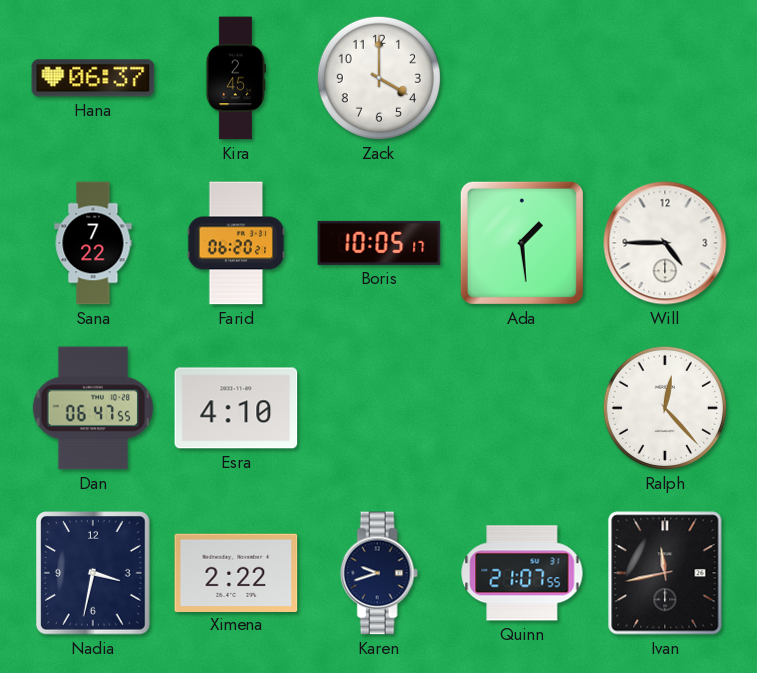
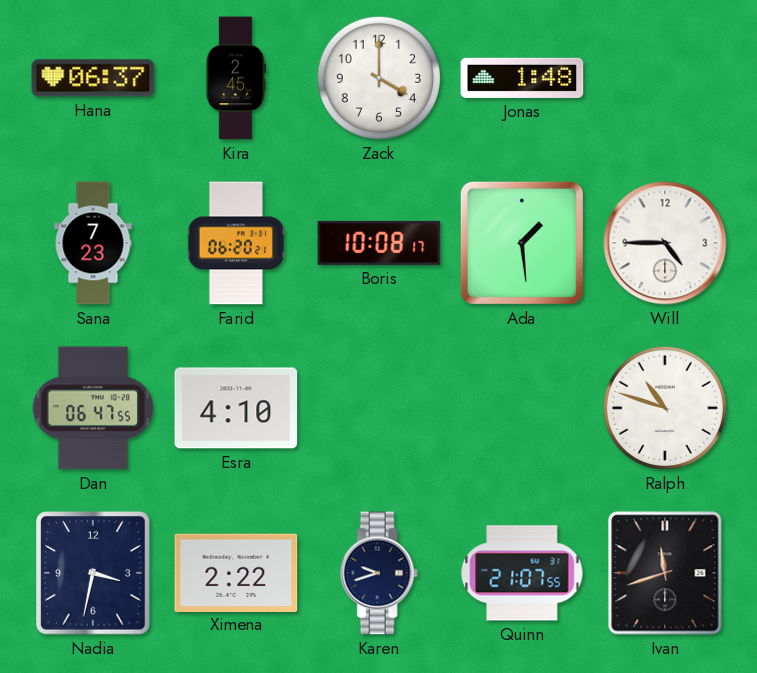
Jonas: none -> 1:48
Sana: 7:22 -> 7:23
Boris: 10:05 -> 10:08
Ralph: 12:23 -> 10:48
Ivan: 11:43 -> 11:42
